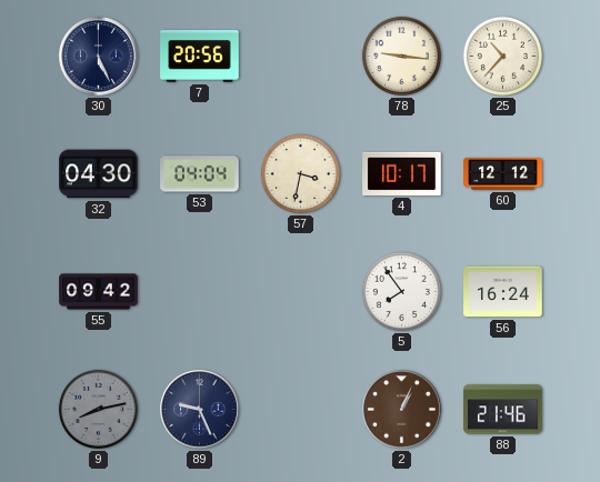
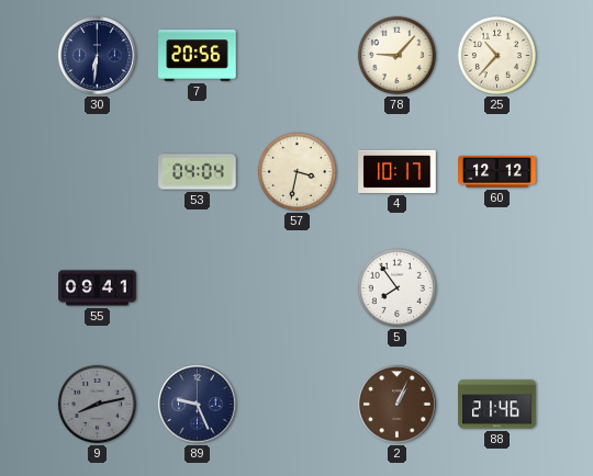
30: 5:26 -> 6:31
78: 9:16 -> 9:07
32: 04:30 -> none
55: 09:42 -> 09:41
56: 16:24 -> none
